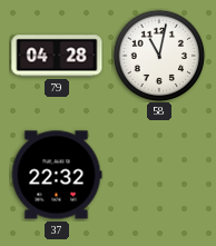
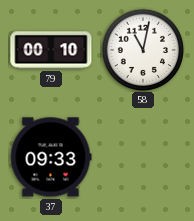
79: 04:28 -> 00:10
37: 22:32 -> 09:33
